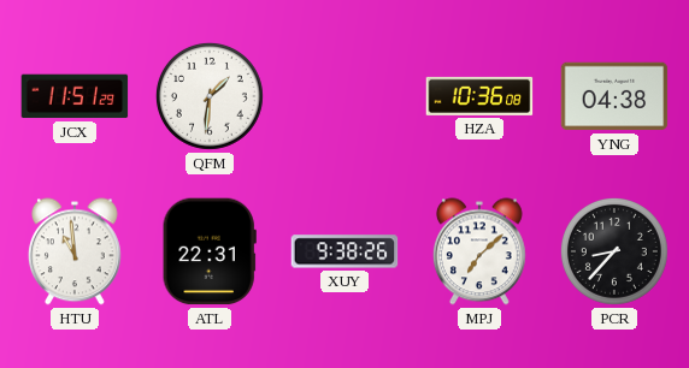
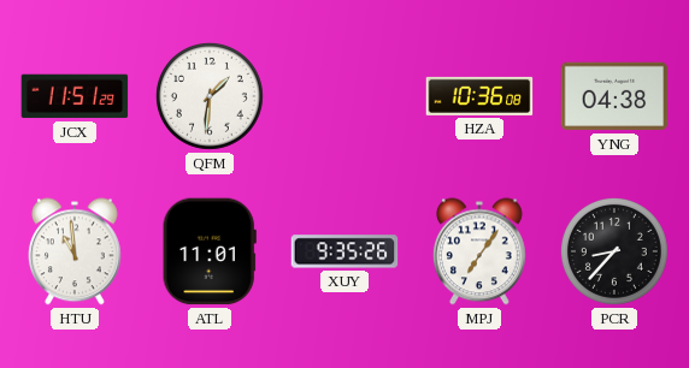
ATL: 22:31 -> 11:01
XUY: 9:38 -> 9:35
MPJ: 7:08 -> 7:06
